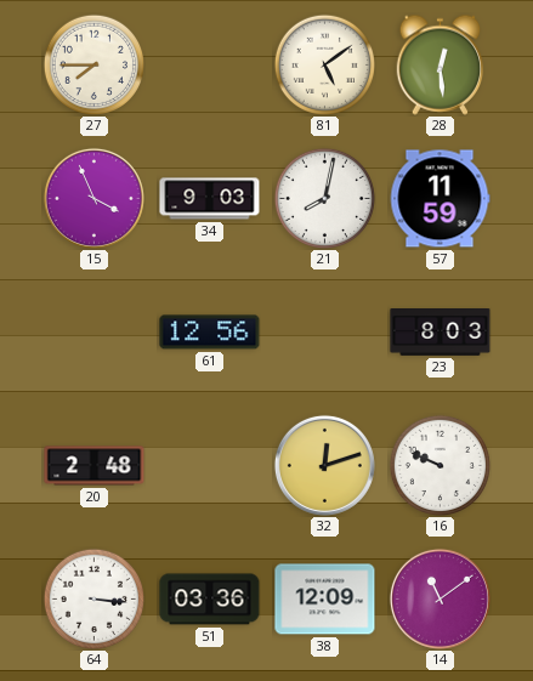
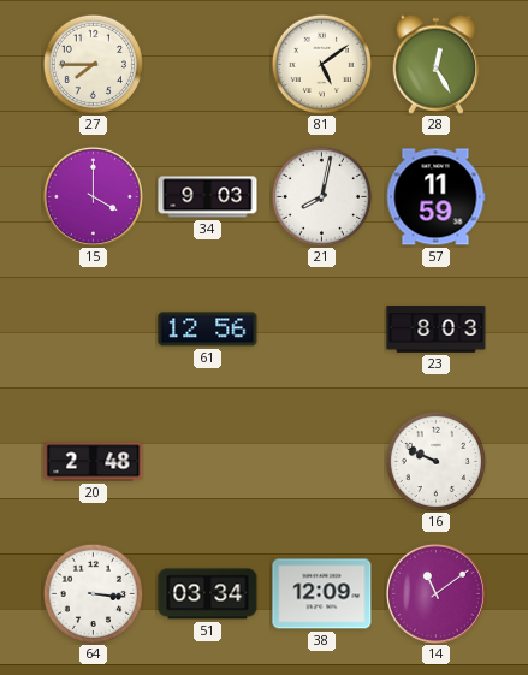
28: 12:29 -> 12:25
15: 3:56 -> 4:00
32: 12:12 -> none
51: 03:36 -> 03:34
